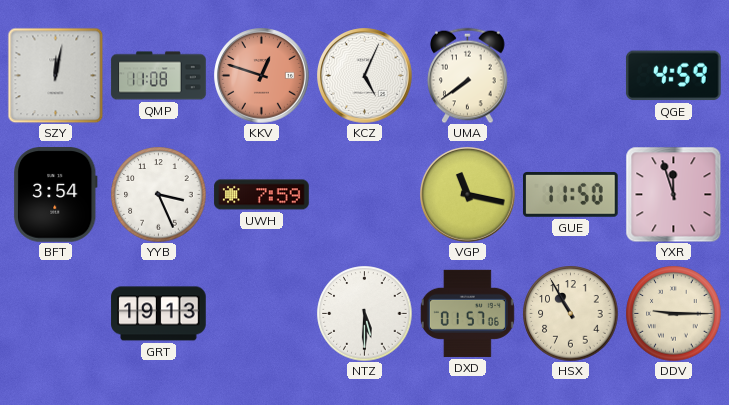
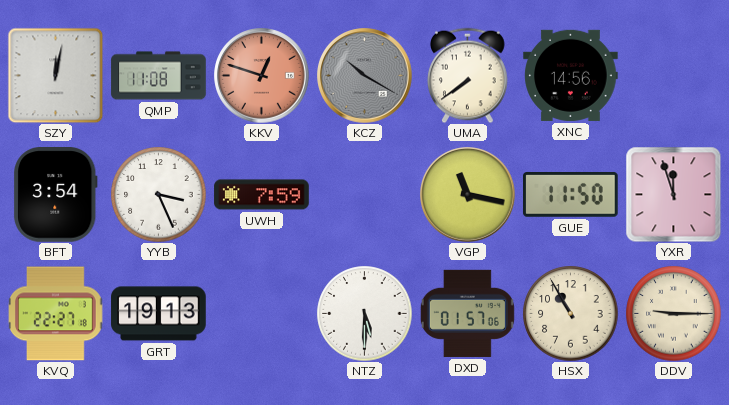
KCZ: 5:04 -> 10:20
KCZ dial: white -> grey
XNC: none -> 14:56
QGE: 4:59 -> none
KVQ: none -> 22:27
